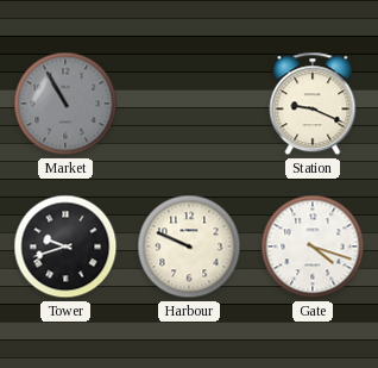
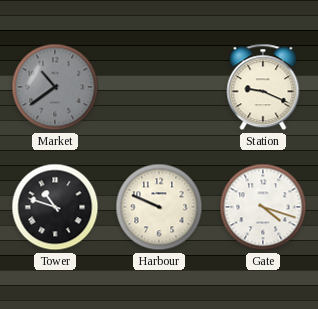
Market: 10:55 -> 10:39
Tower: 9:42 -> 10:48
